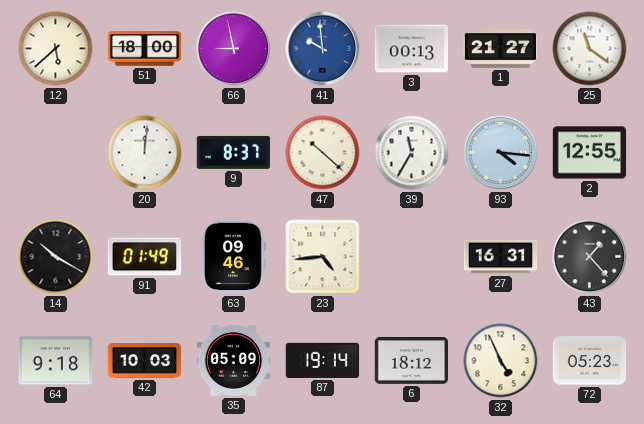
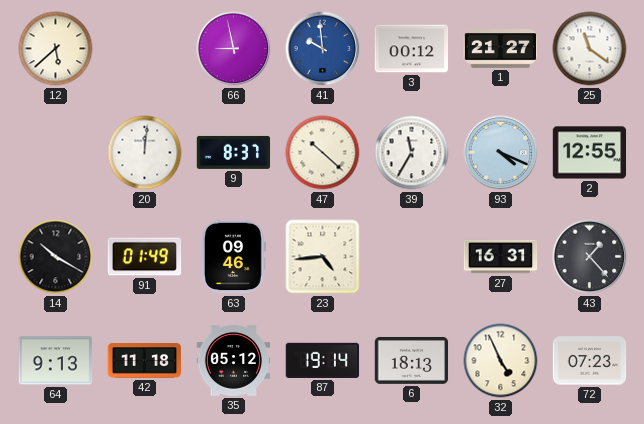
51: 18:00 -> none
3: 00:13 -> 00:12
93: 4:16 -> 4:19
64: 9:18 -> 9:13
42: 10:03 -> 11:18
35: 05:09 -> 05:12
6: 18:12 -> 18:13
72: 05:23 -> 07:23
